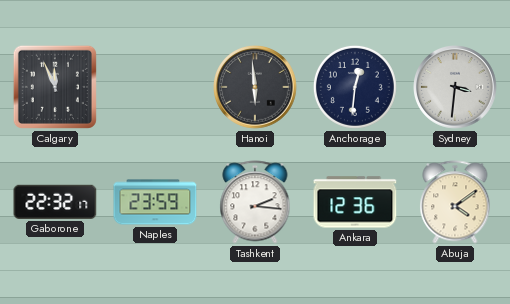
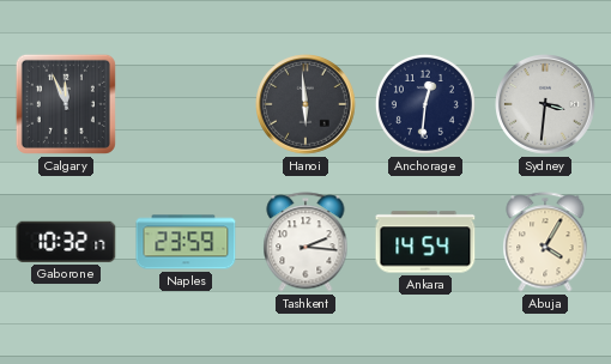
Gaborone: 22:32 -> 10:32
Ankara: 12:36 -> 14:54
Abuja: 4:09 -> 4:05
